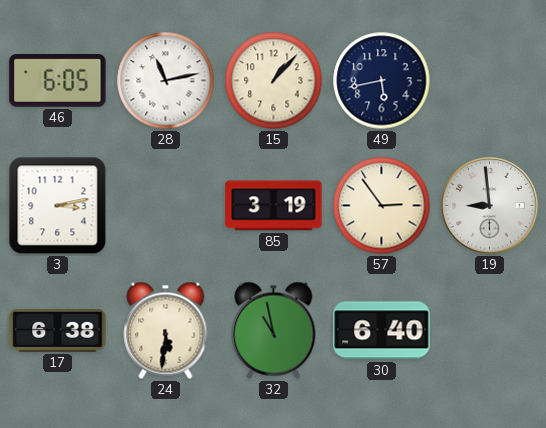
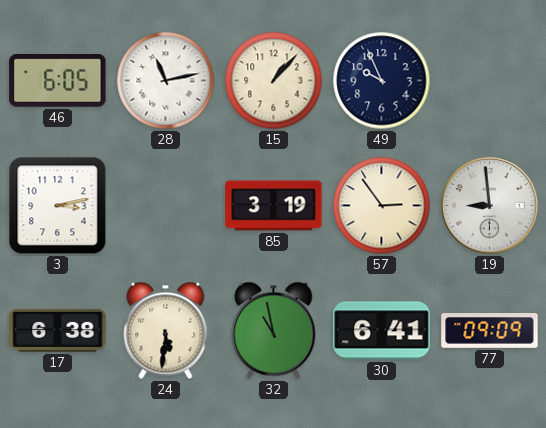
49: 5:43 -> 9:56
30: 6:40 -> 6:41
77: none -> 09:09
